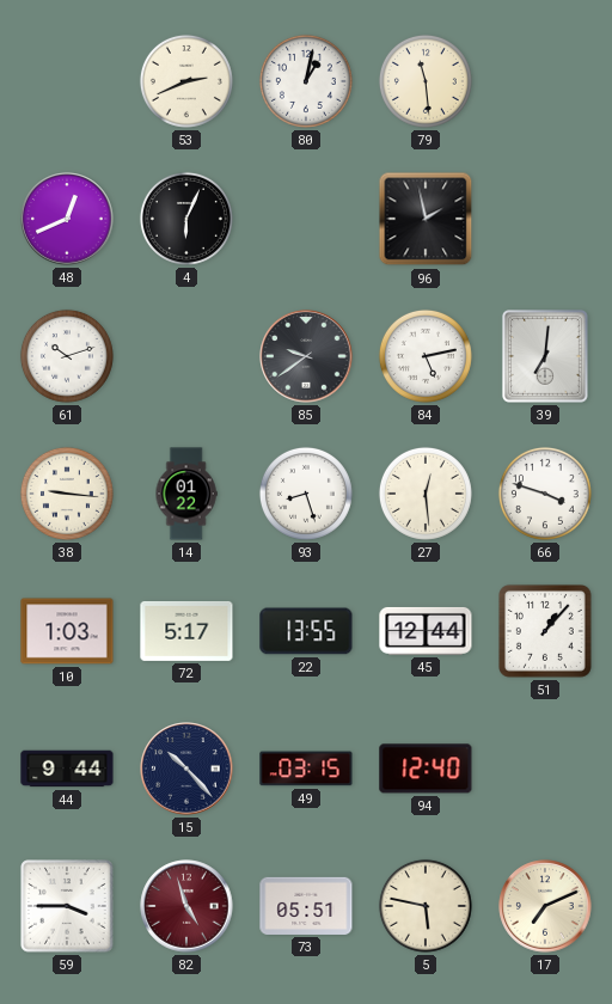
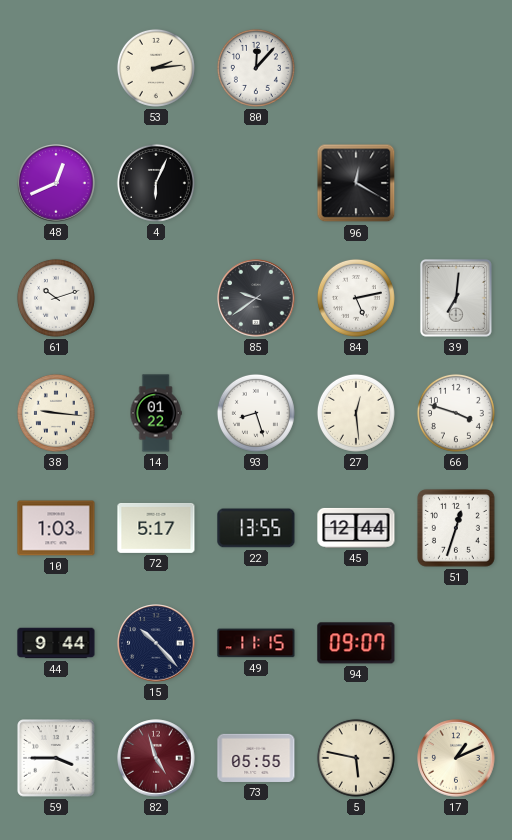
53: 2:41 -> 2:14
80: 1:02 -> 12:07
79: 11:29 -> none
96: 1:58 -> 12:20
51: 1:07 -> 12:33
49: 03:15 -> 11:15
94: 12:40 -> 09:07
73: 05:51 -> 05:55
17: 7:11 -> 1:11
